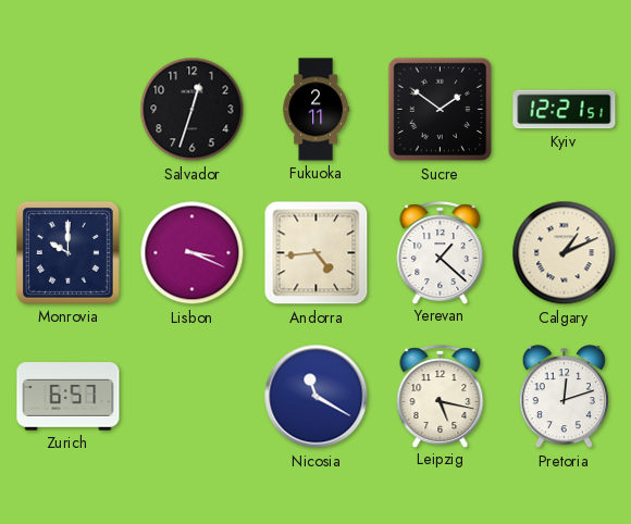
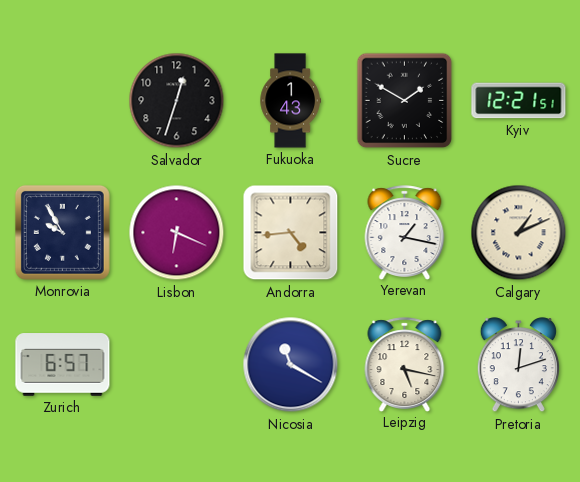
Fukuoka: 2:11 -> 1:43
Sucre: 1:51 -> 1:50
Monrovia: 10:00 -> 9:55
Lisbon: 3:19 -> 6:19
Yerevan: 1:22 -> 1:17
